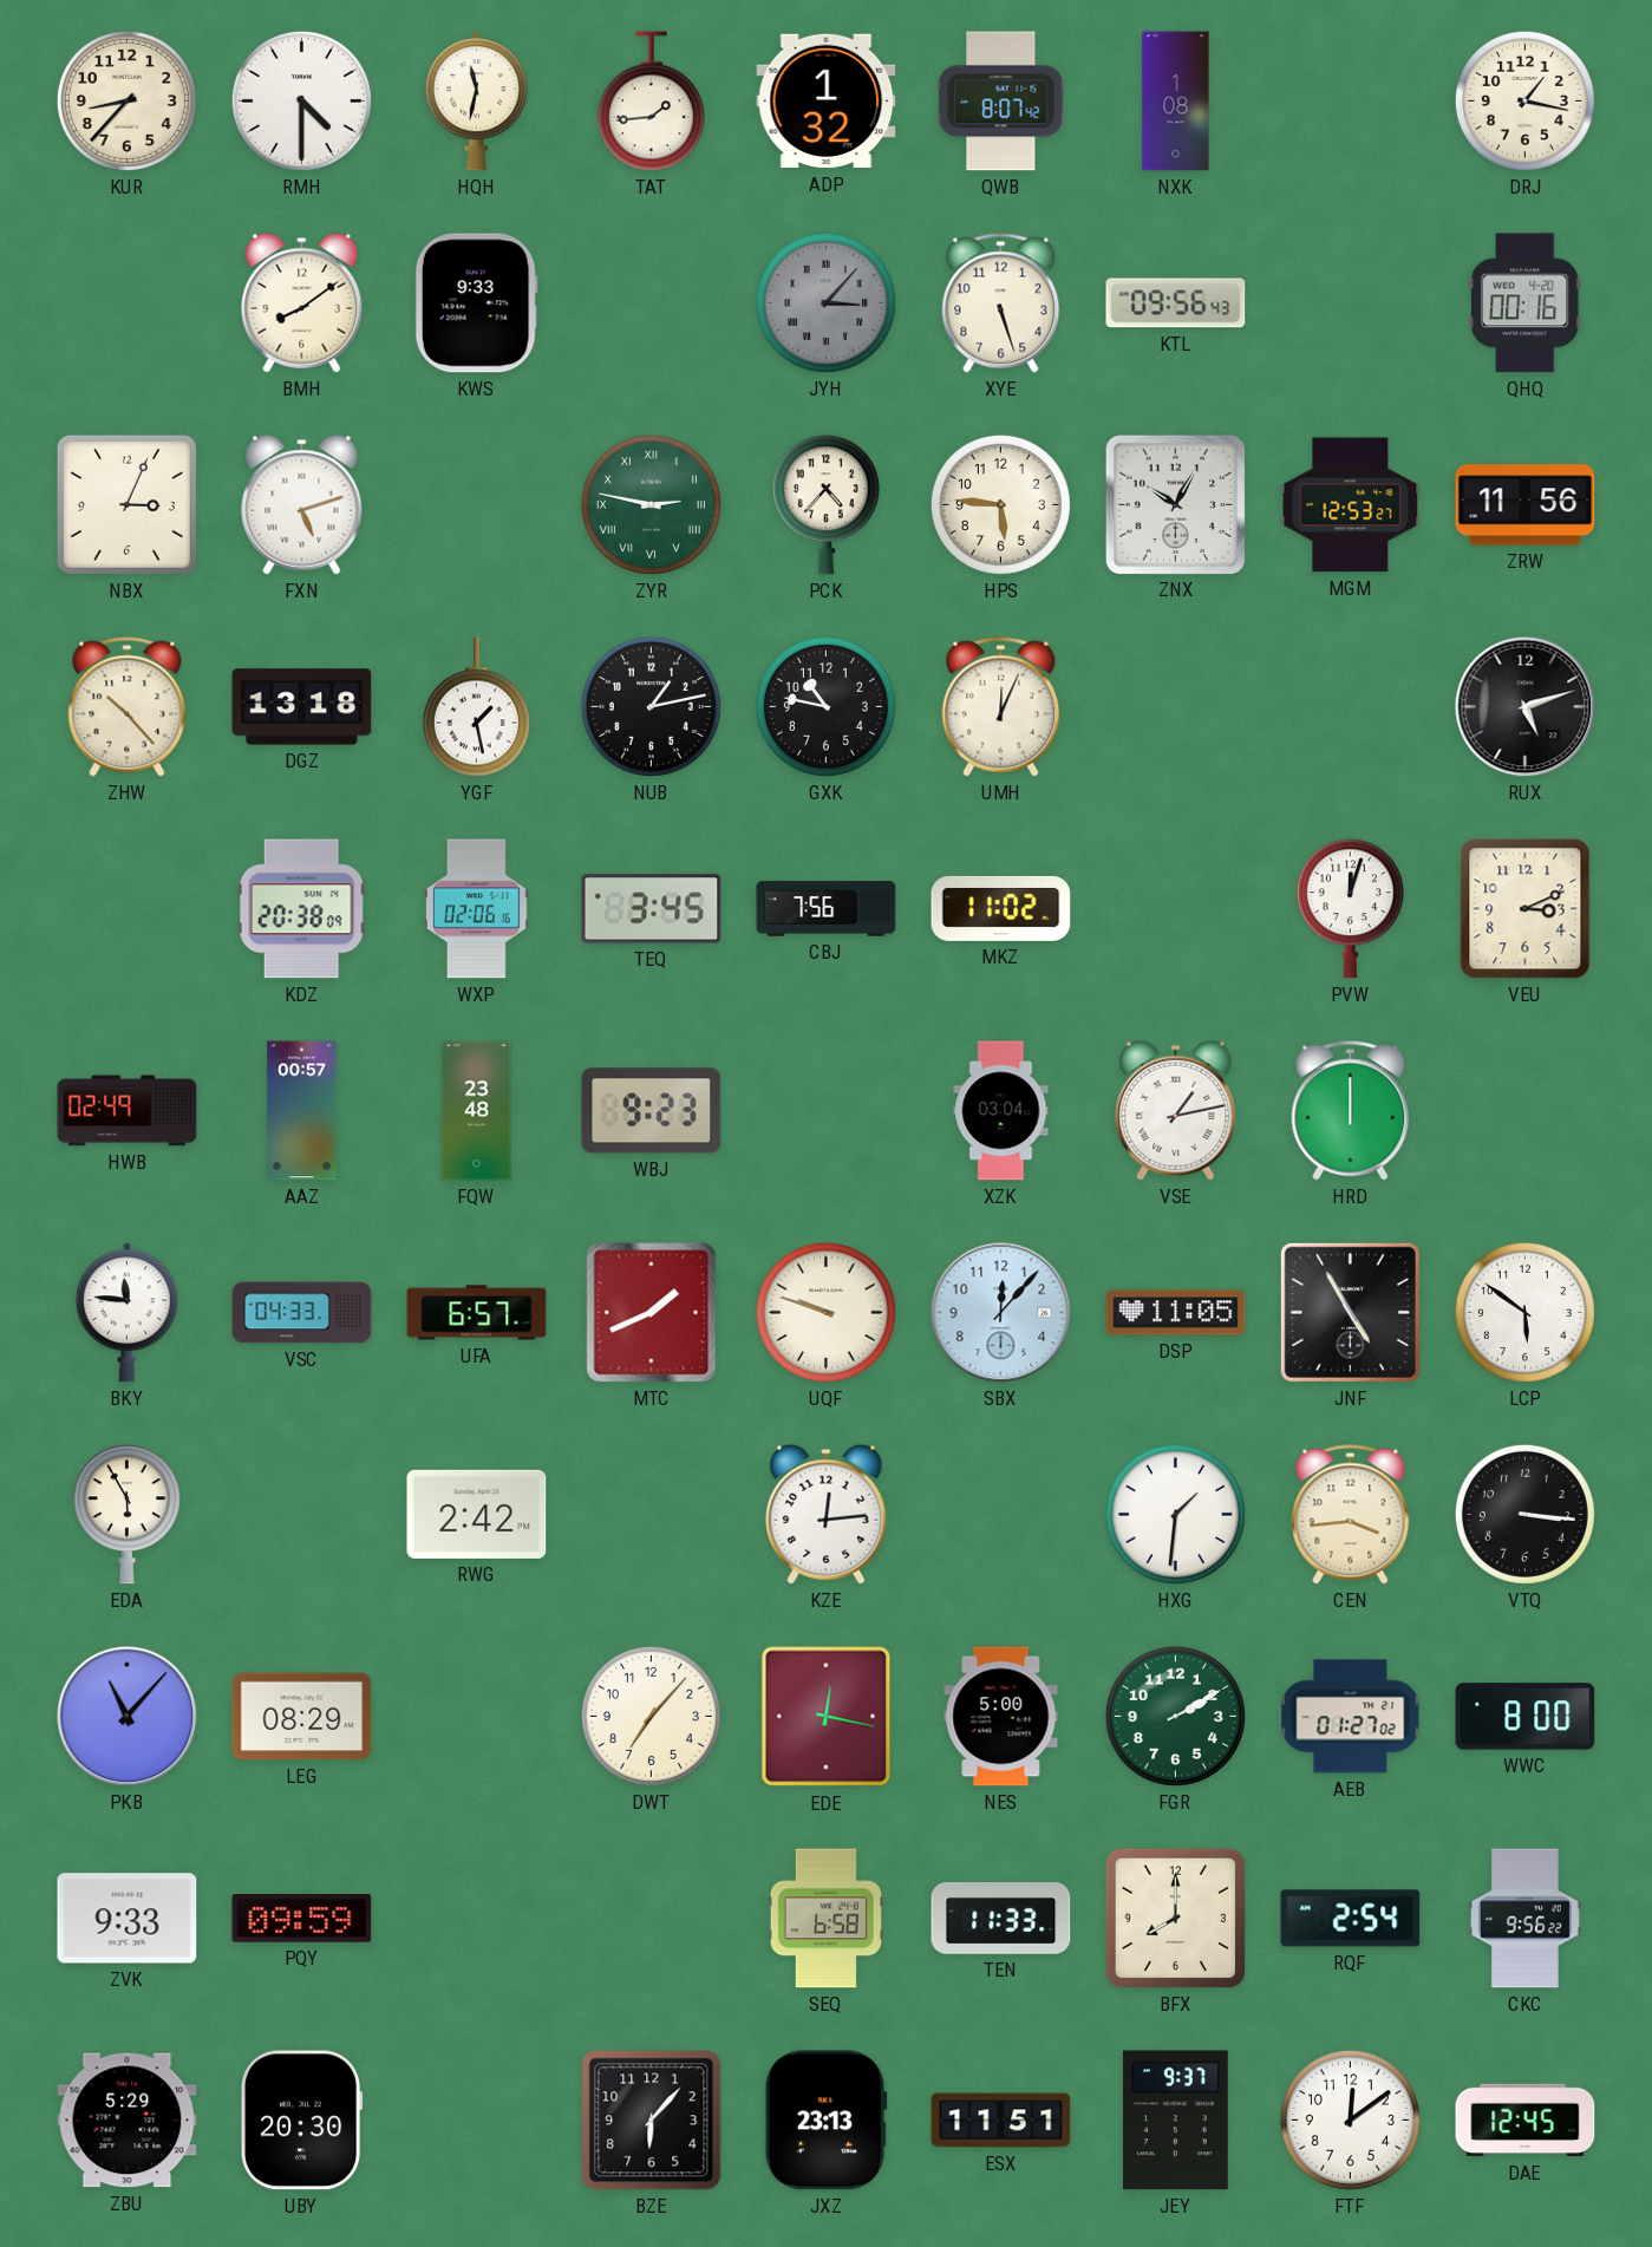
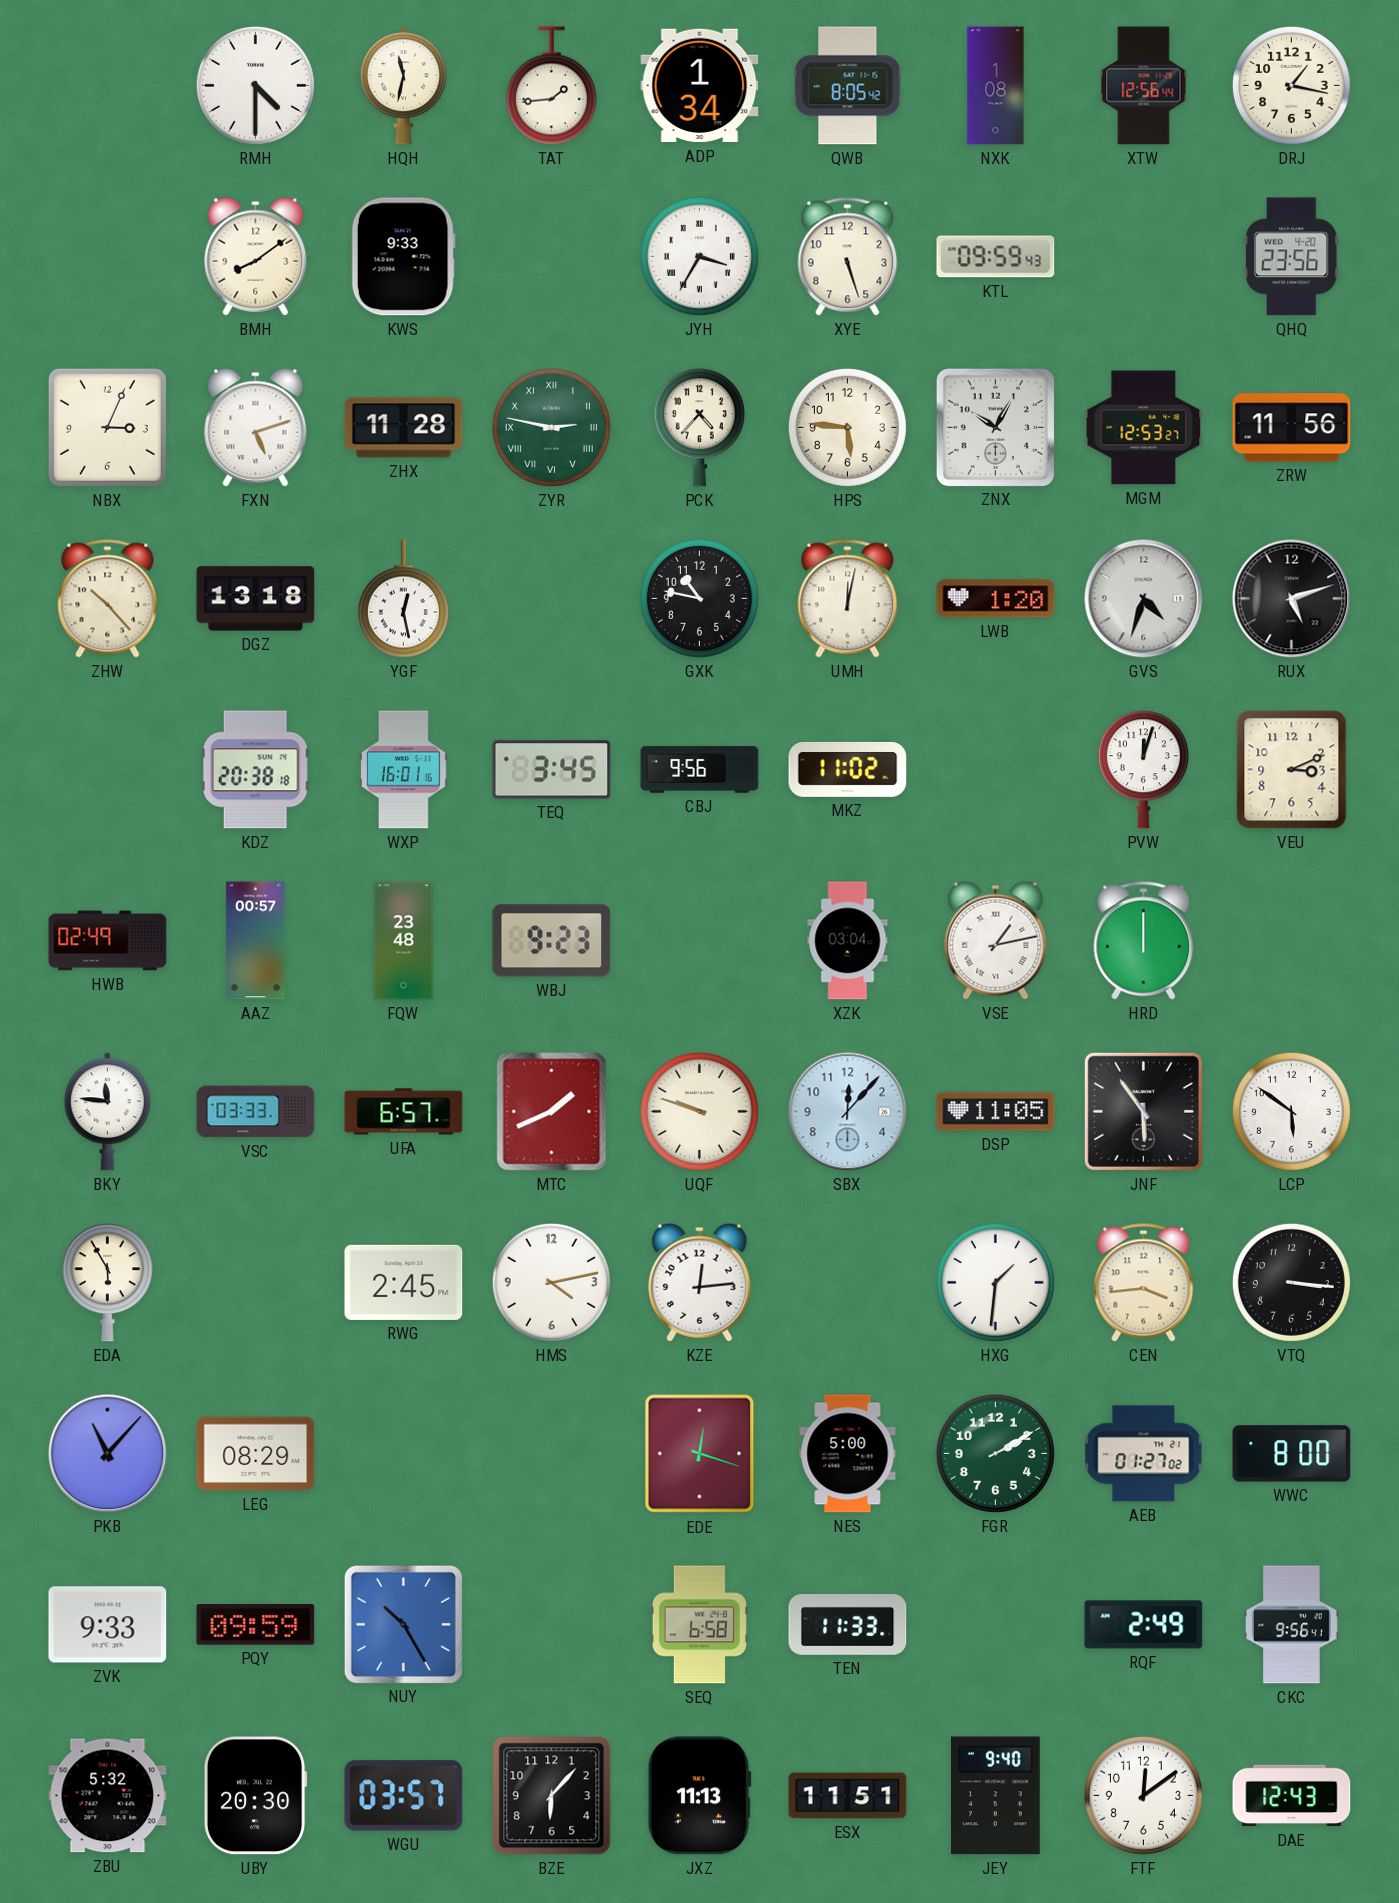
KUR: 8:37 -> none
ADP: 1:32 -> 1:34
QWB: 8:07 -> 8:05
XTW: none -> 12:56
JYH: 3:07 -> 3:35
JYH dial: grey -> white
KTL: 09:56 -> 09:59
QHQ: 00:16 -> 23:56
ZHX: none -> 11:28
YGF: 1:28 -> 12:28
NUB: 1:13 -> none
UMH: 12:04 -> 12:02
LWB: none -> 1:20
GVS: none -> 4:33
KDZ: 20:38:09 -> 20:38:18
WXP: 02:06 -> 16:01
CBJ: 7:56 -> 9:56
VSC: 04:33 -> 03:33
JNF: 4:55 -> 5:54
RWG: 2:42 -> 2:45
HMS: none -> 4:13
DWT: 7:07 -> none
EDE: 12:17 -> 12:18
NUY: none -> 10:25
BFX: 8:00 -> none
RQF: 2:54 -> 2:49
CKC: 9:56:22 -> 9:56:41
ZBU: 5:29 -> 5:32
WGU: none -> 03:57
JXZ: 23:13 -> 11:13
JEY: 9:37 -> 9:40
DAE: 12:45 -> 12:43
